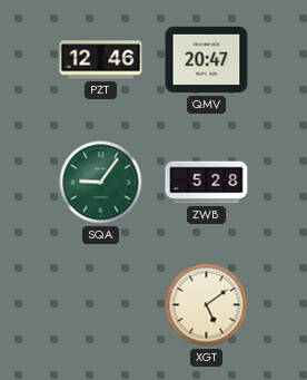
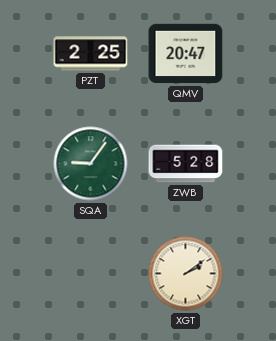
PZT: 12:46 -> 2:25
XGT: 5:09 -> 2:09
